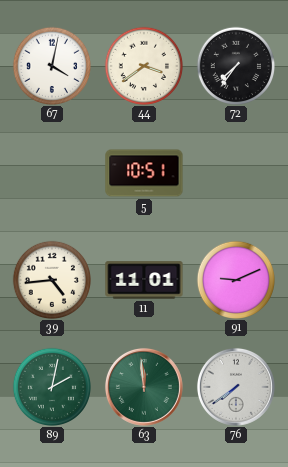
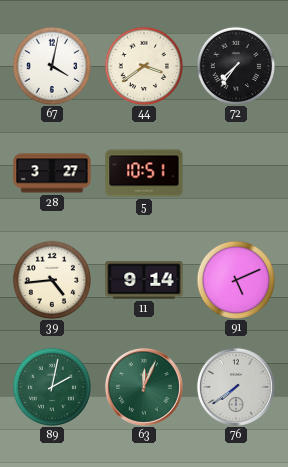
28: none -> 3:27
11: 11:01 -> 9:14
91: 9:11 -> 5:11
63: 11:59 -> 12:04
